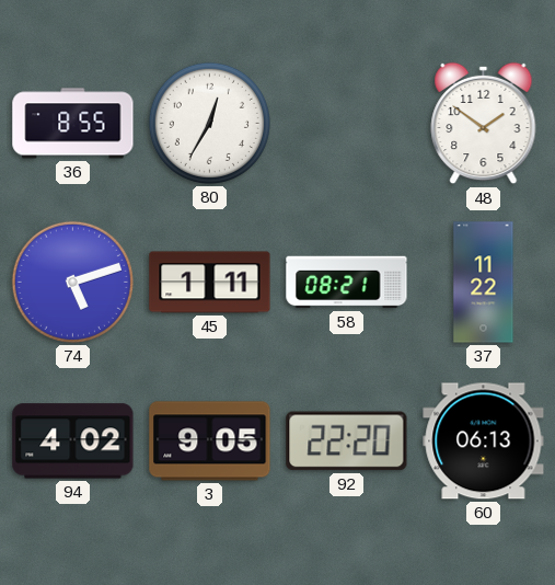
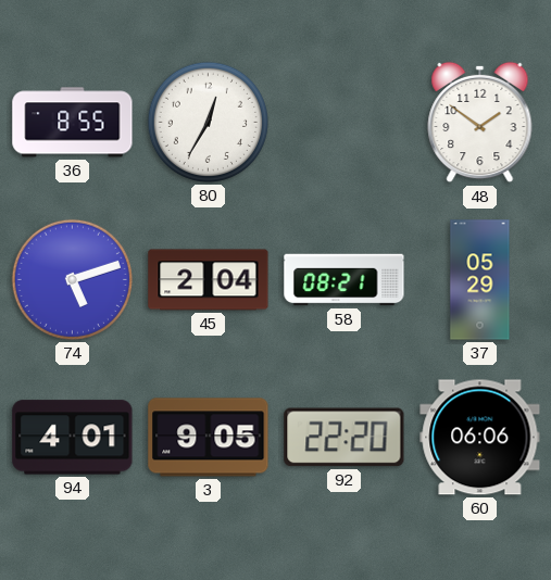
45: 1:11 -> 2:04
37: 11:22 -> 05:29
94: 4:02 -> 4:01
60: 06:13 -> 06:06
